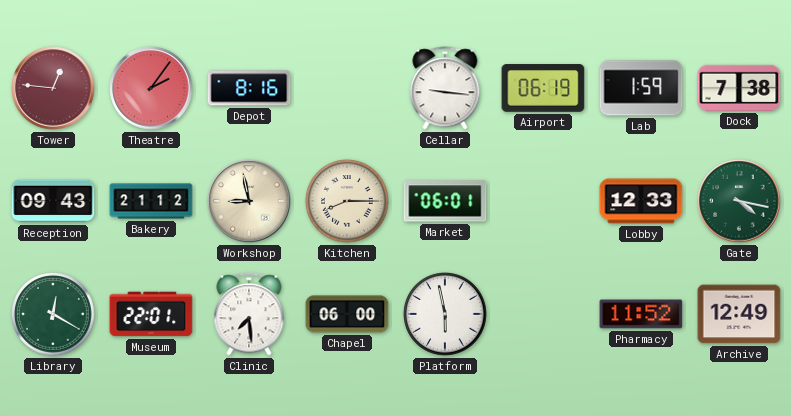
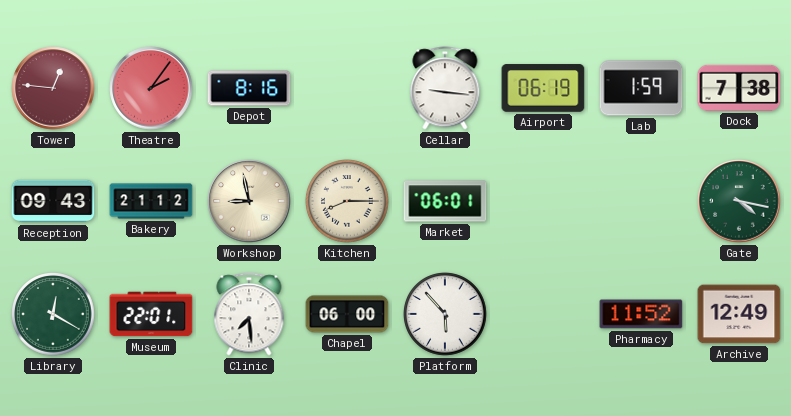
Lobby: 12:33 -> none
Platform: 5:58 -> 5:53
